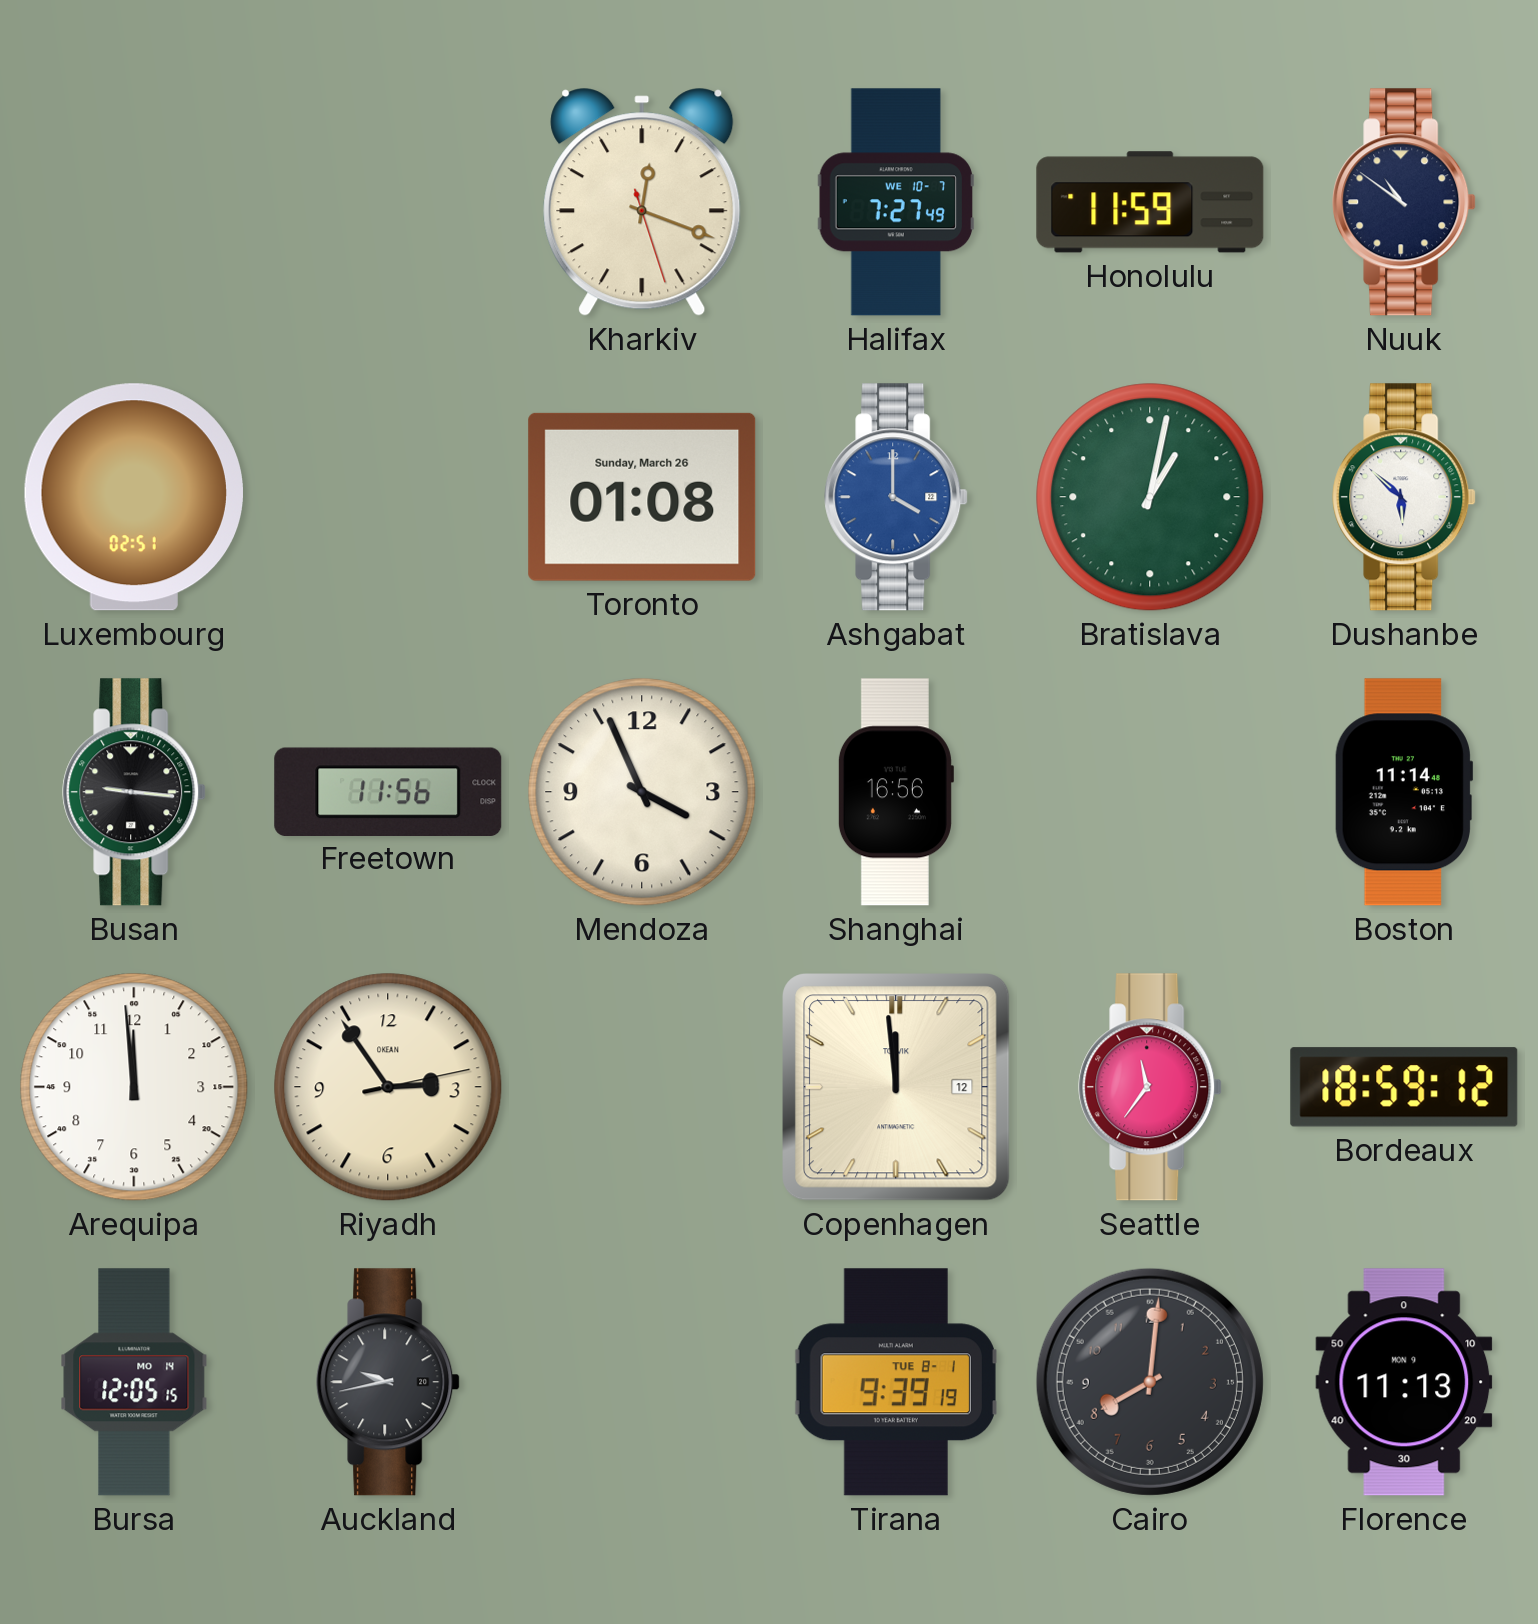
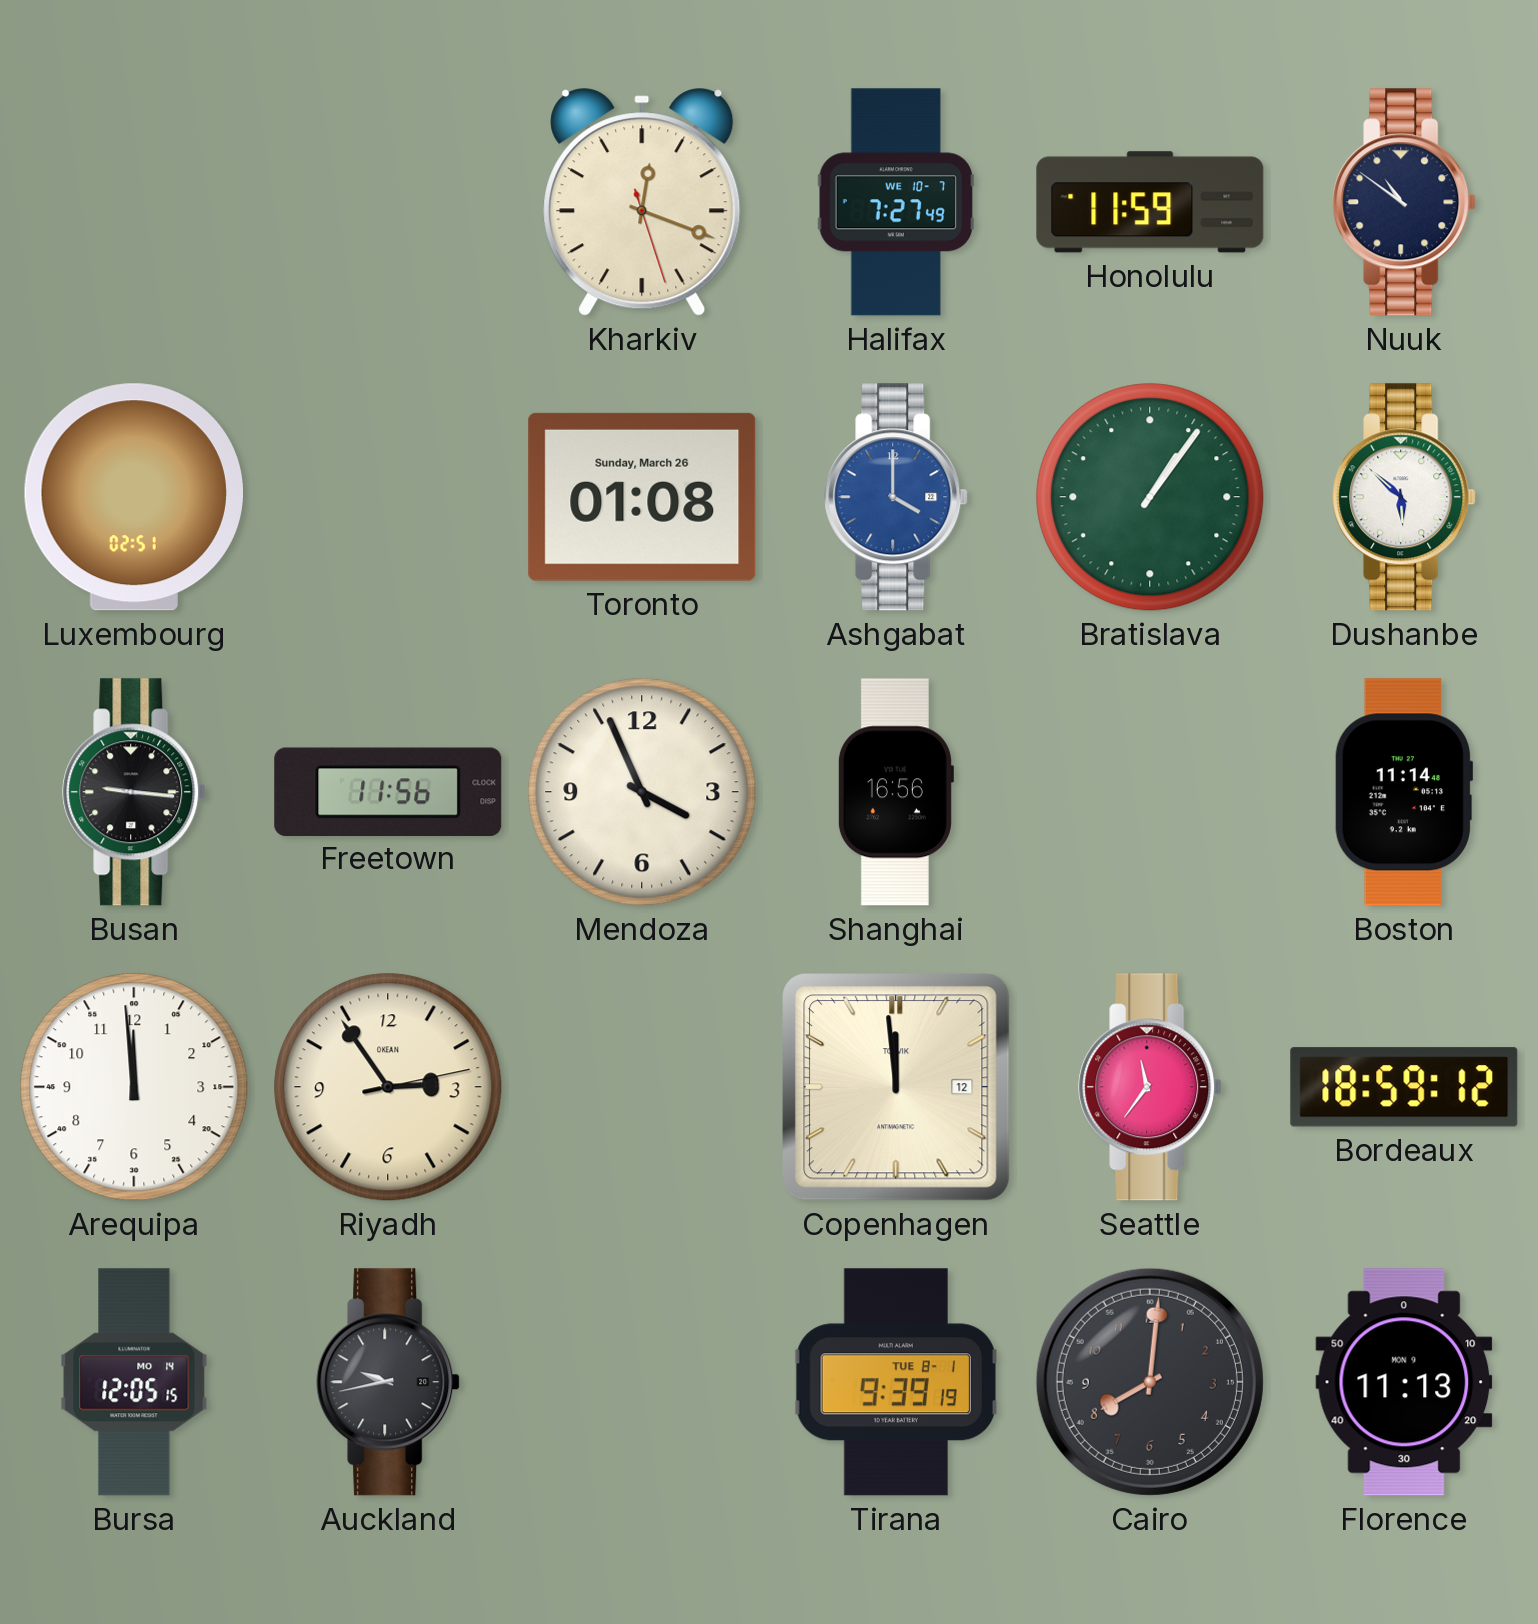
Bratislava: 1:02 -> 1:06
